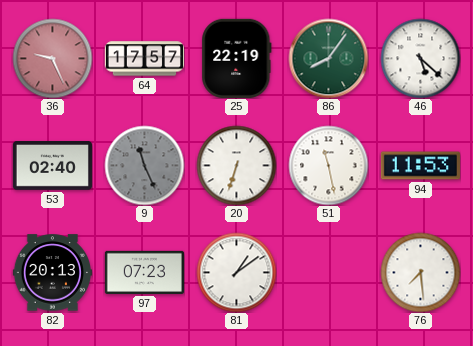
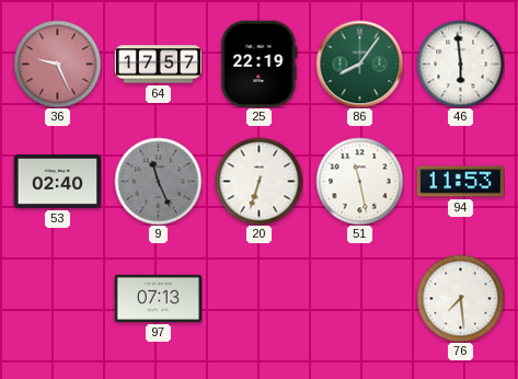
46: 5:22 -> 5:59
82: 20:13 -> none
97: 07:23 -> 07:13
81: 1:09 -> none
